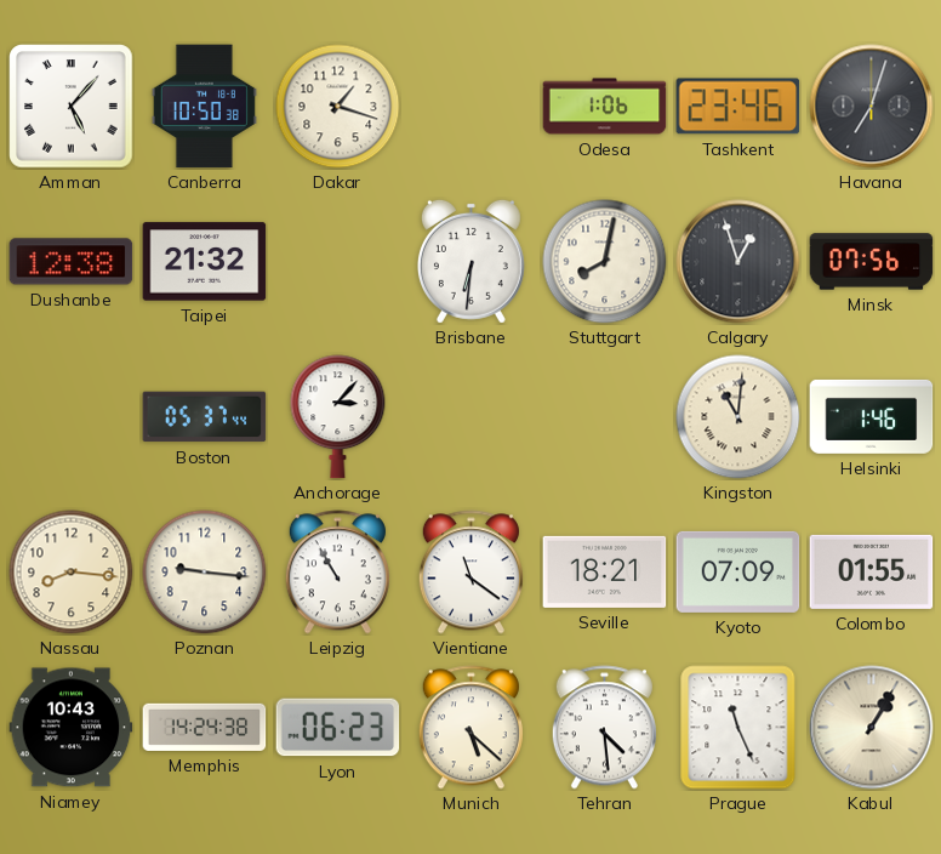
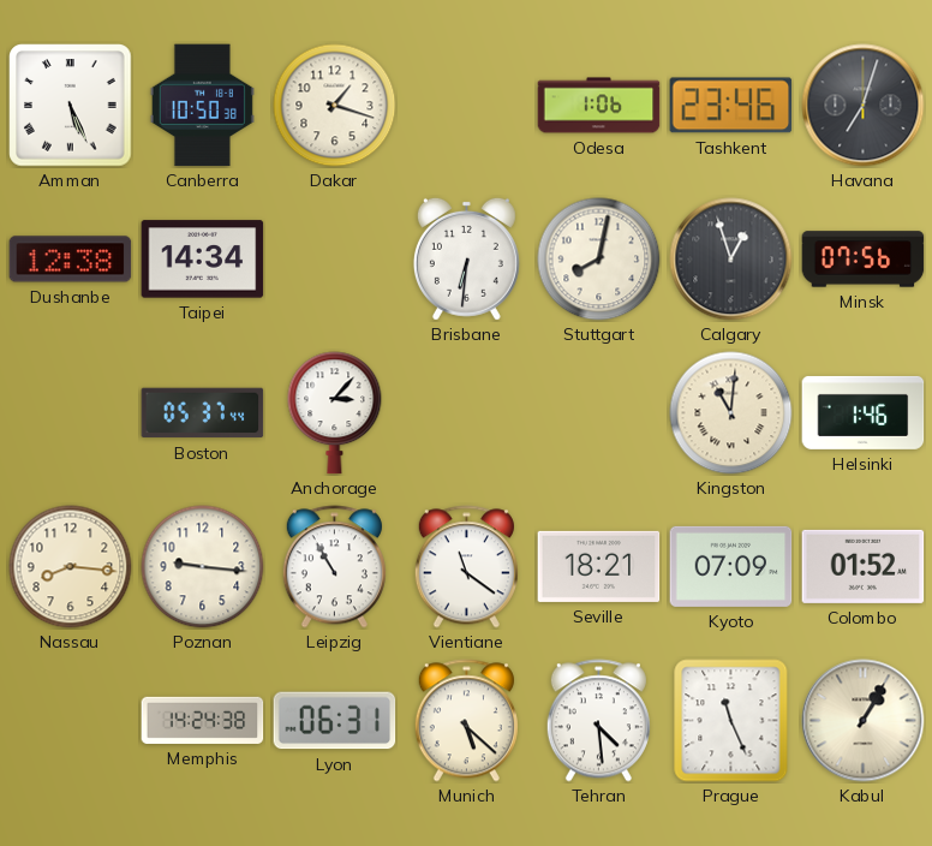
Amman: 5:07 -> 5:26
Taipei: 21:32 -> 14:34
Colombo: 01:55 -> 01:52
Niamey: 10:43 -> none
Lyon: 06:23 -> 06:31
